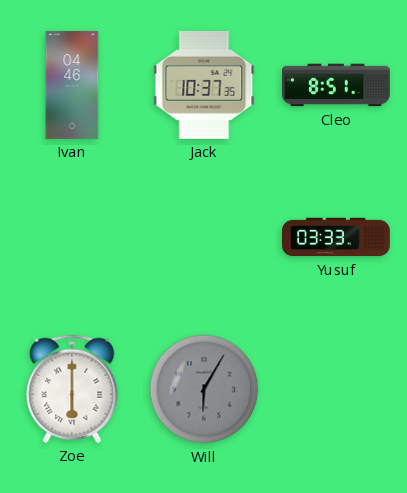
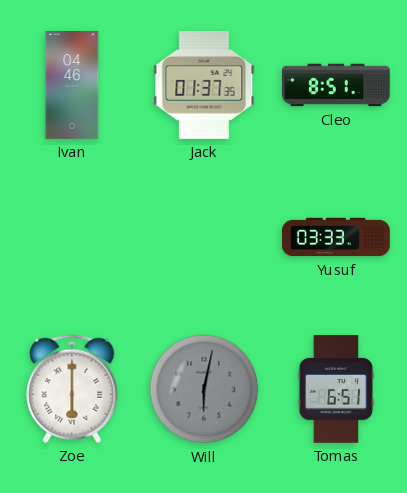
Jack: 10:37 -> 01:37
Will: 6:05 -> 6:02
Tomas: none -> 6:51
